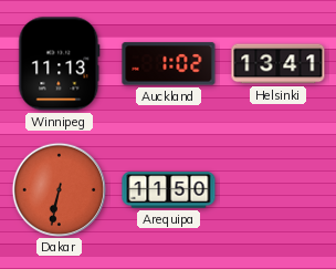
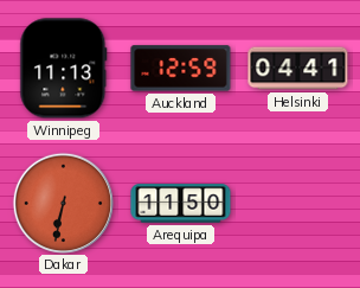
Auckland: 1:02 -> 12:59
Helsinki: 13:41 -> 04:41
